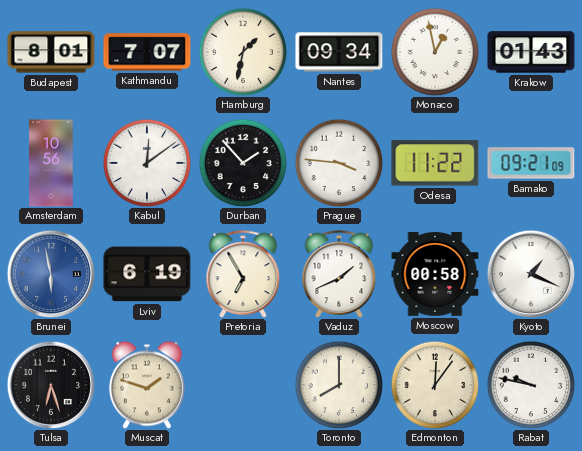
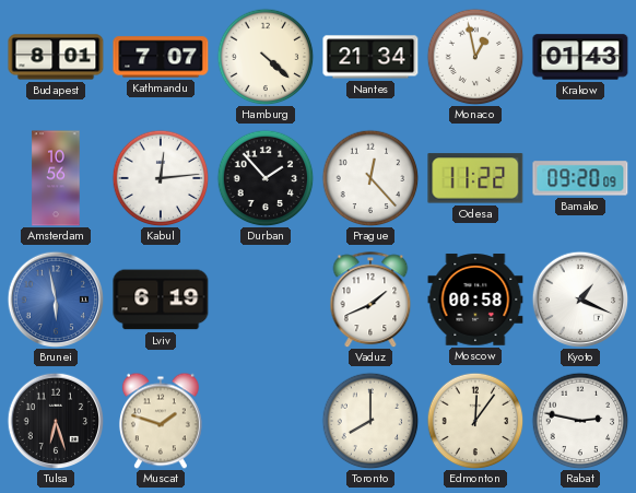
Hamburg: 1:32 -> 4:22
Nantes: 09:34 -> 21:34
Kabul: 12:09 -> 12:14
Prague: 3:46 -> 12:23
Bamako: 09:21 -> 09:20
Pretoria: 6:55 -> none
Rabat: 9:47 -> 2:47
